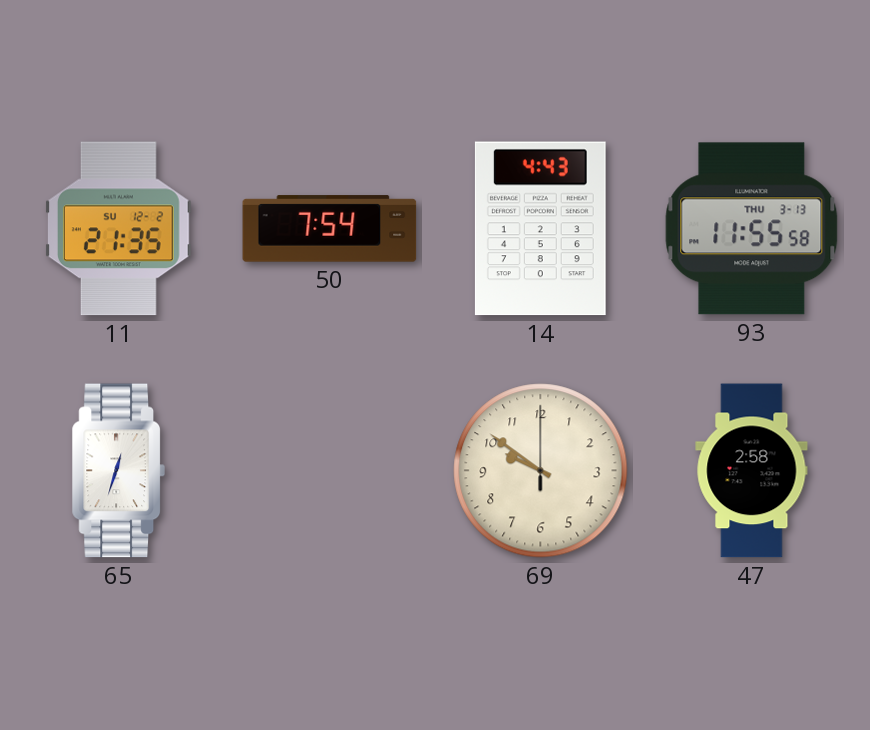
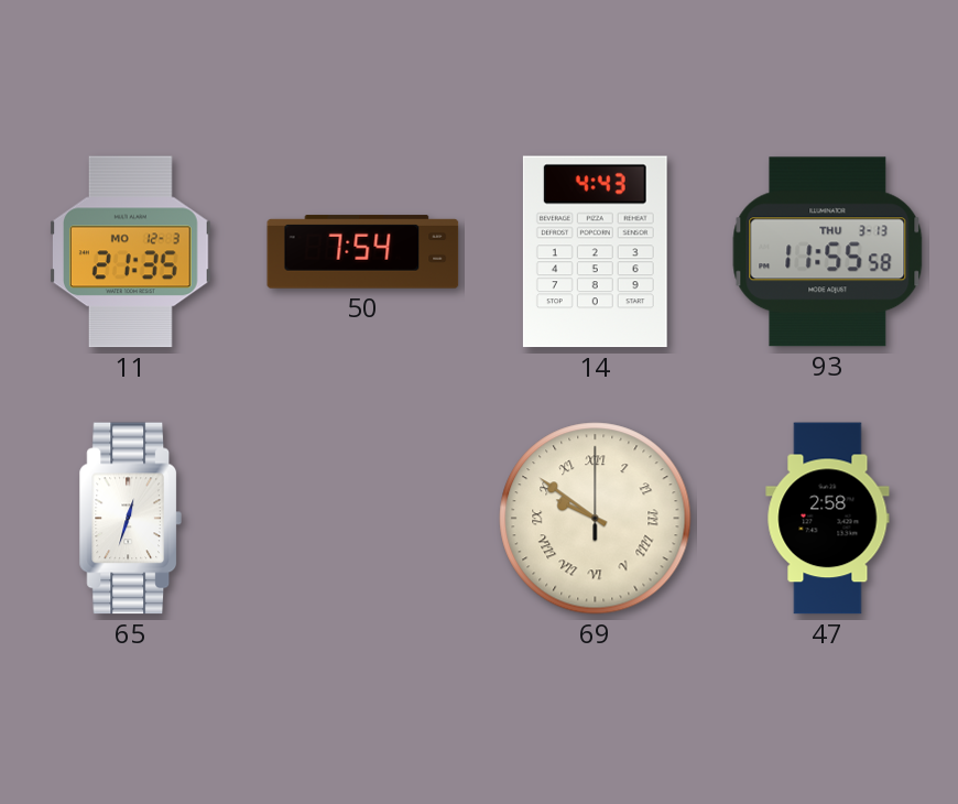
11 date: SU 12-2 -> MO 12-3
69 numerals: Arabic -> Roman
